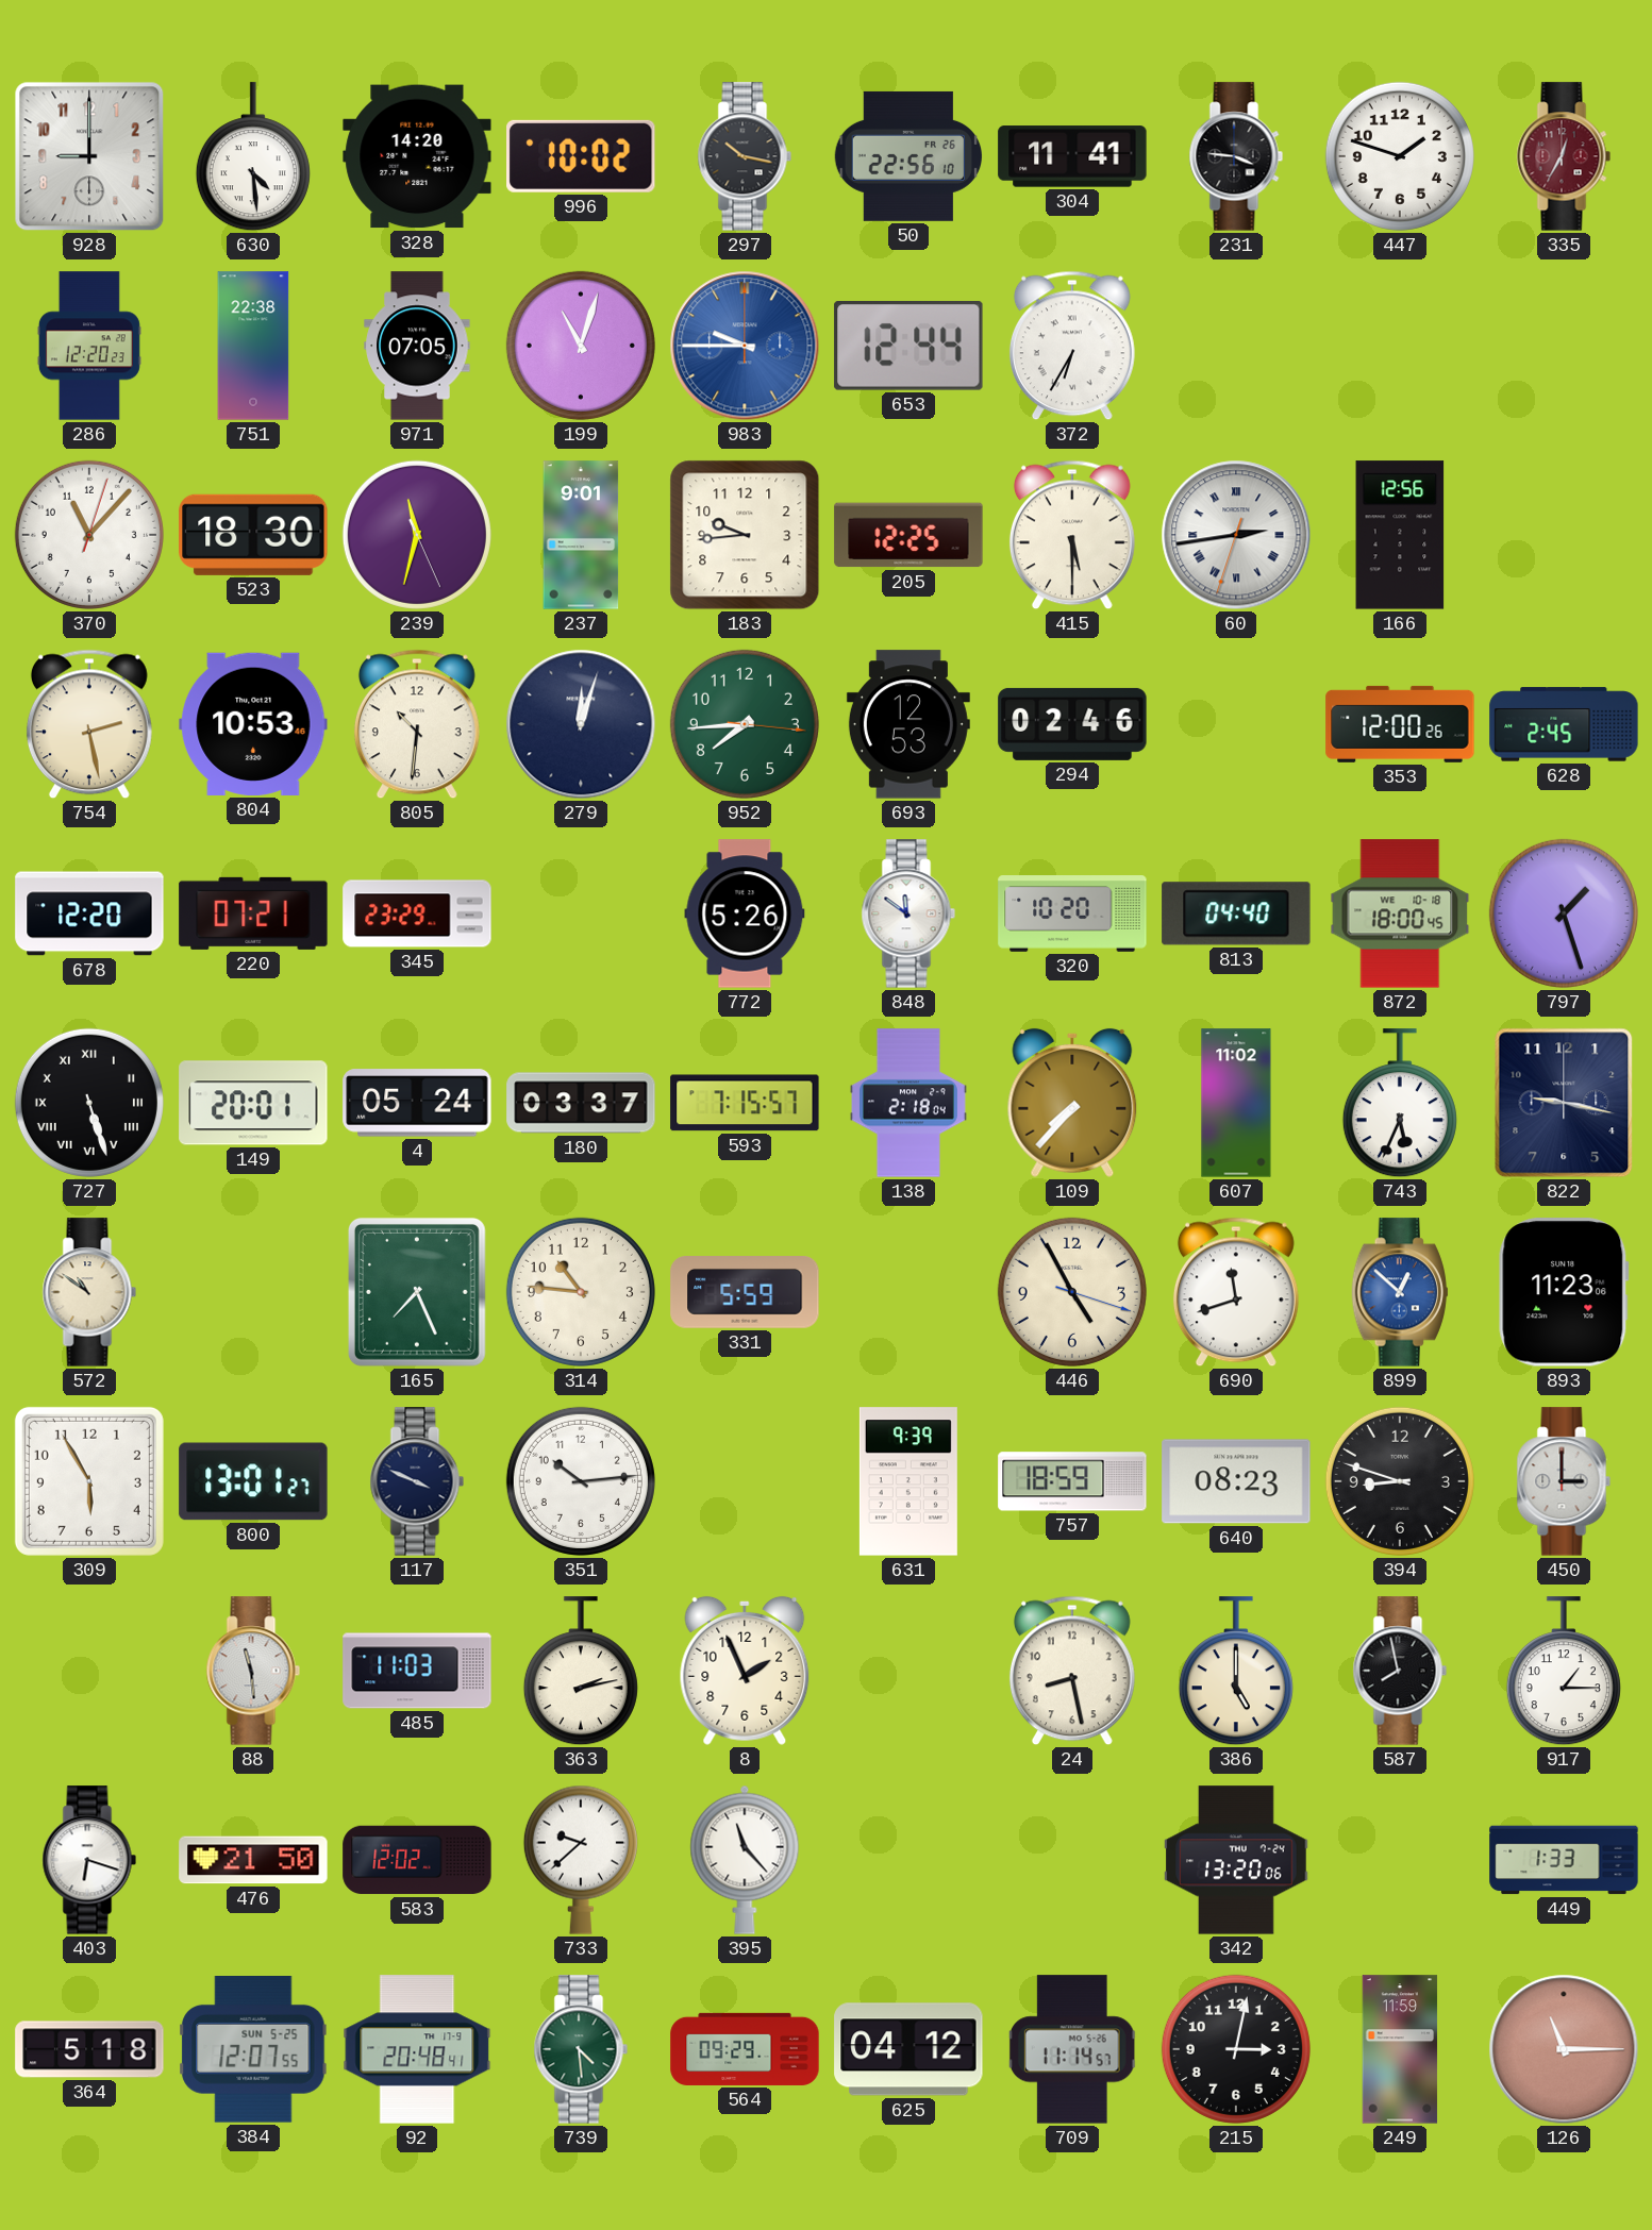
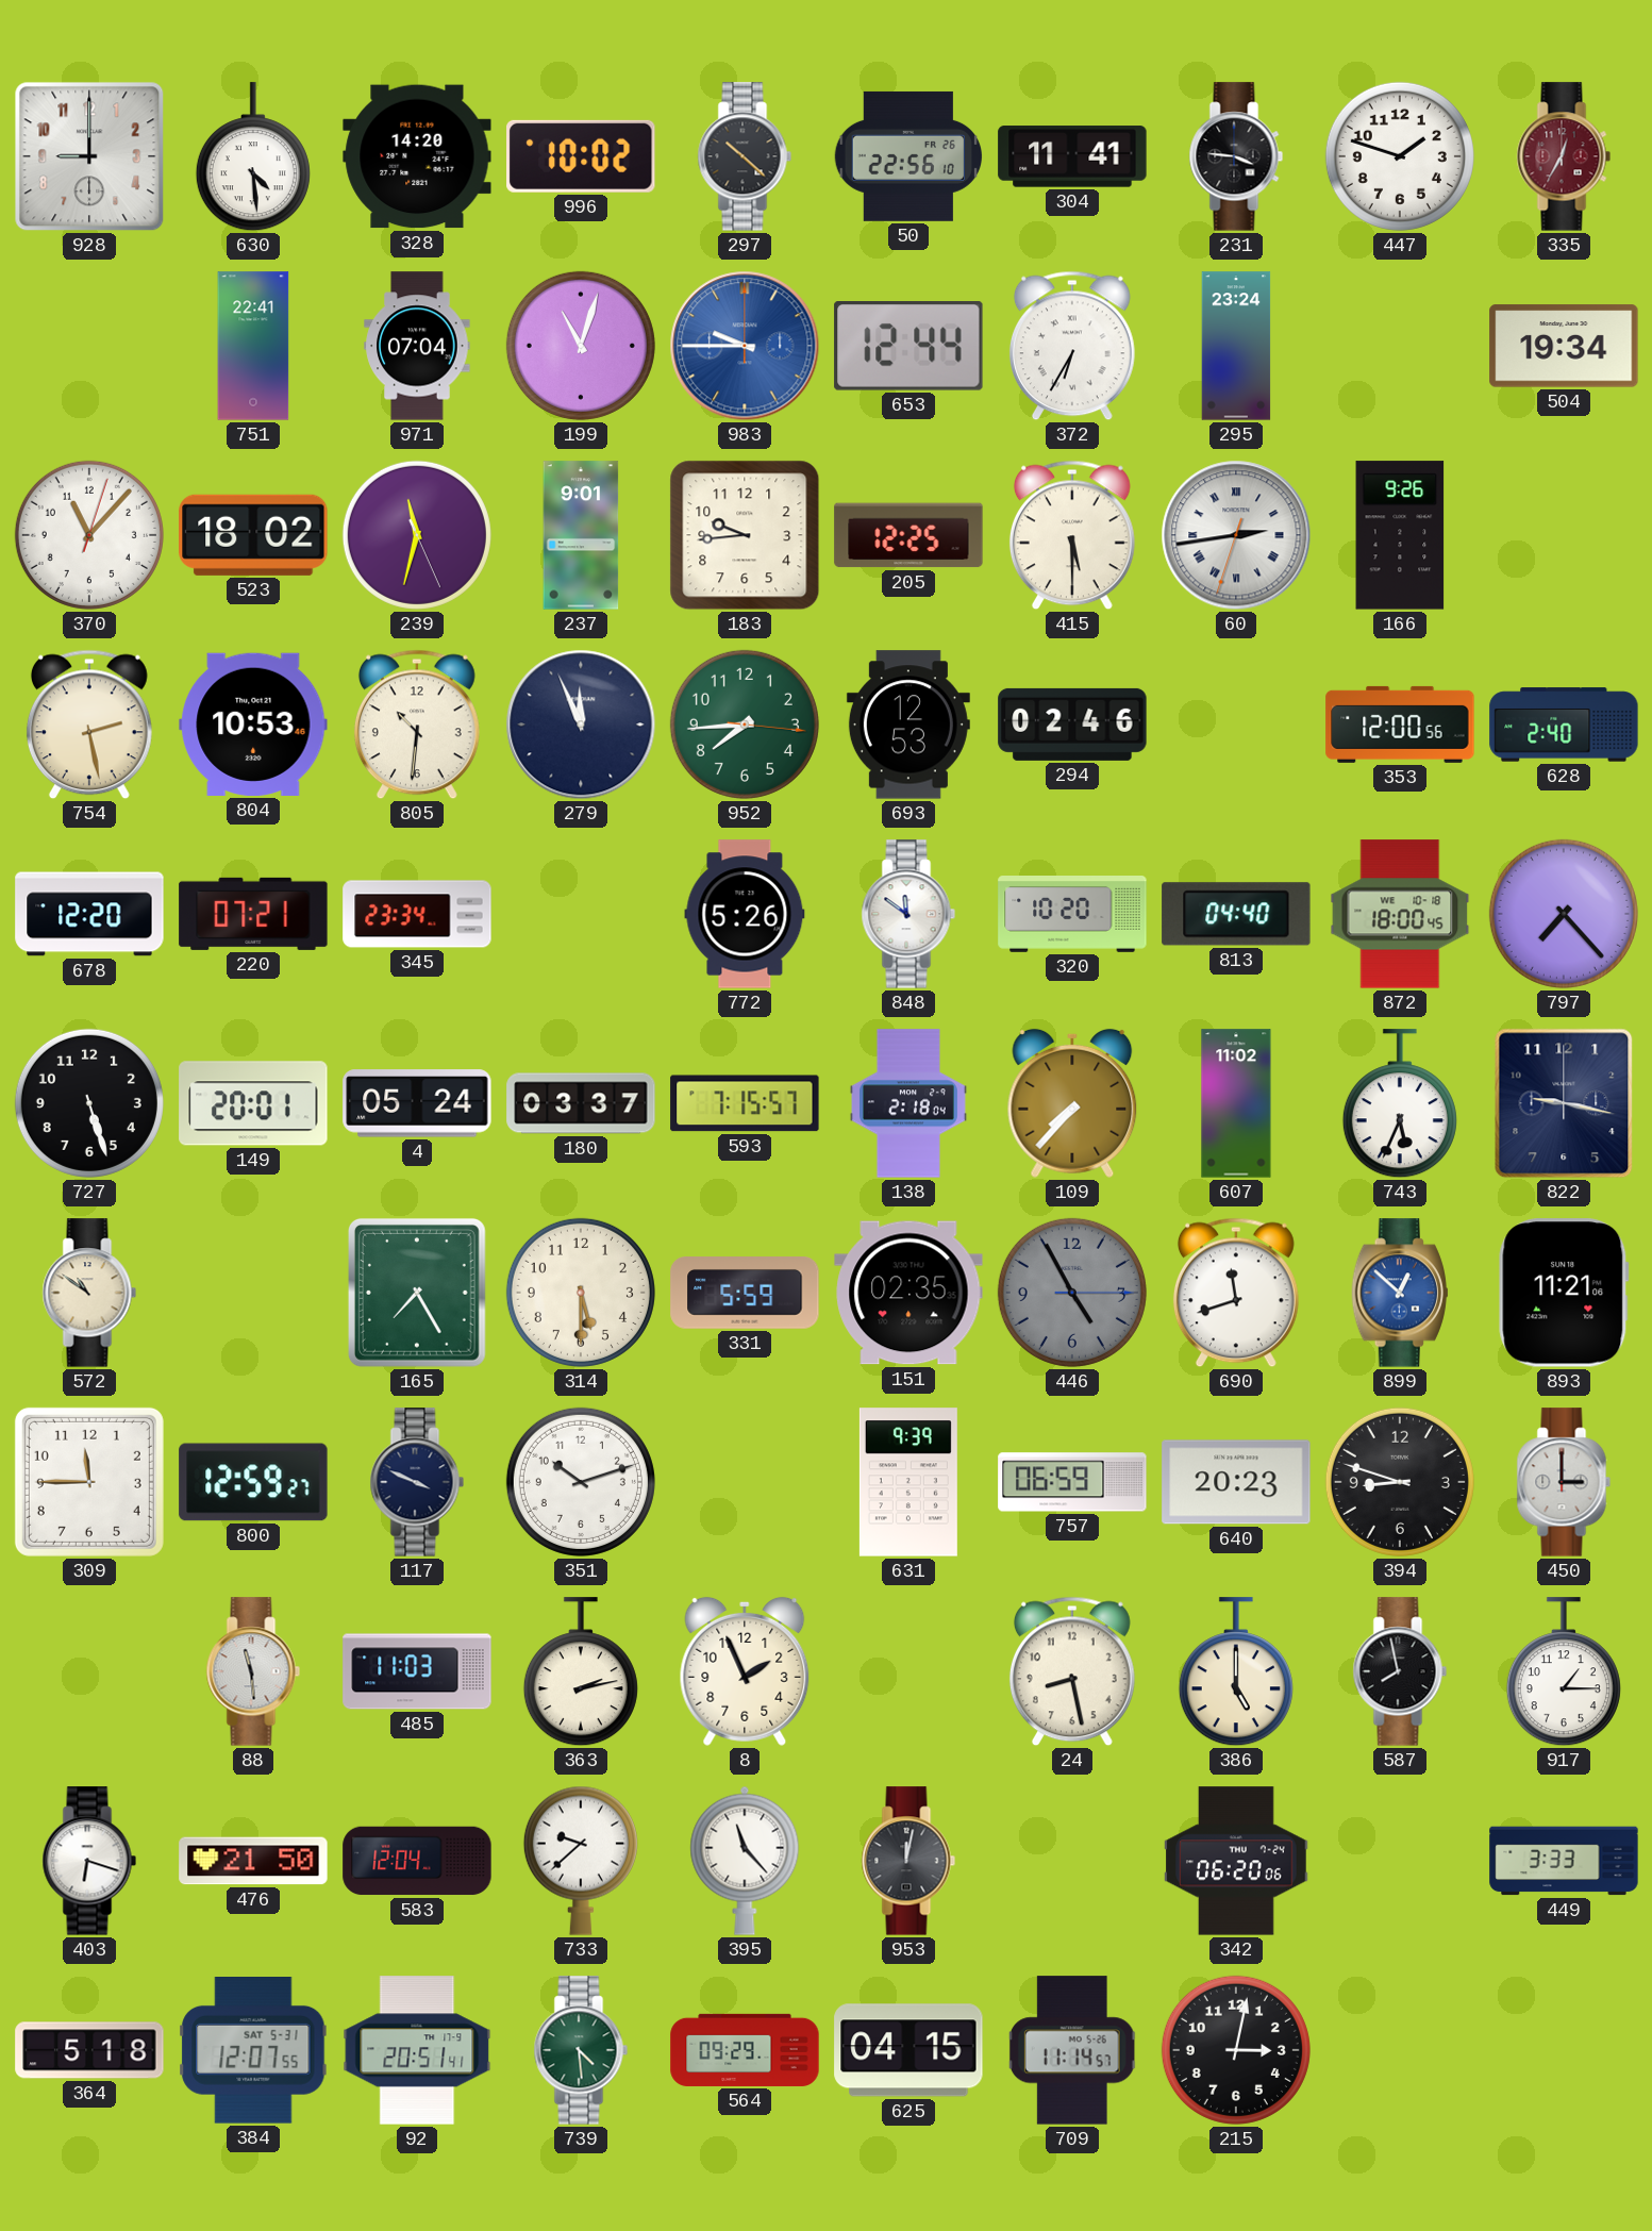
297: 10:17 -> 10:22
286: 12:20 -> none
751: 22:38 -> 22:41
971: 07:05 -> 07:04
295: none -> 23:24
504: none -> 19:34
523: 18:30 -> 18:02
166: 12:56 -> 9:26
279: 12:03 -> 11:56
353: 12:00:26 -> 12:00:56
628: 2:45 -> 2:40
345: 23:29 -> 23:34
797: 1:27 -> 7:23
727 numerals: Roman -> Arabic
165: 7:26 -> 7:25
314: 10:46 -> 5:30
151: none -> 02:35
446: 4:55:18 -> 4:55:15
446 dial: cream -> grey
893: 11:23 -> 11:21
309: 5:55 -> 11:45
800: 13:01 -> 12:59
351: 10:14 -> 10:12
757: 18:59 -> 06:59
640: 08:23 -> 20:23
583: 12:02 -> 12:04
953: none -> 12:02
342: 13:20 -> 06:20
449: 1:33 -> 3:33
384 date: SUN 5-25 -> SAT 5-31
92: 20:48 -> 20:51
625: 04:12 -> 04:15
249: 11:59 -> none
126: 11:15 -> none
